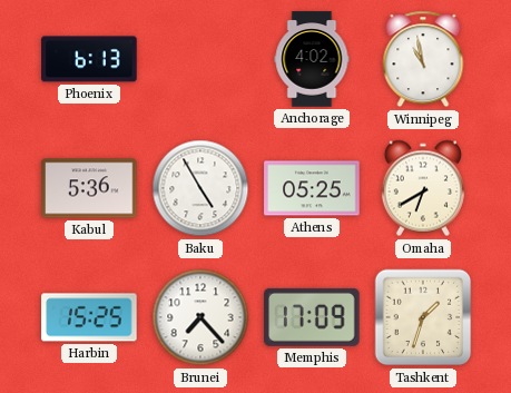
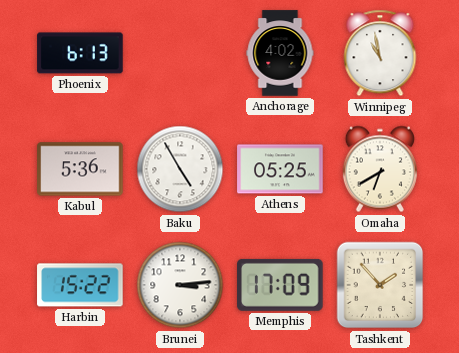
Harbin: 15:25 -> 15:22
Brunei: 7:23 -> 3:14
Tashkent: 1:33 -> 1:53
